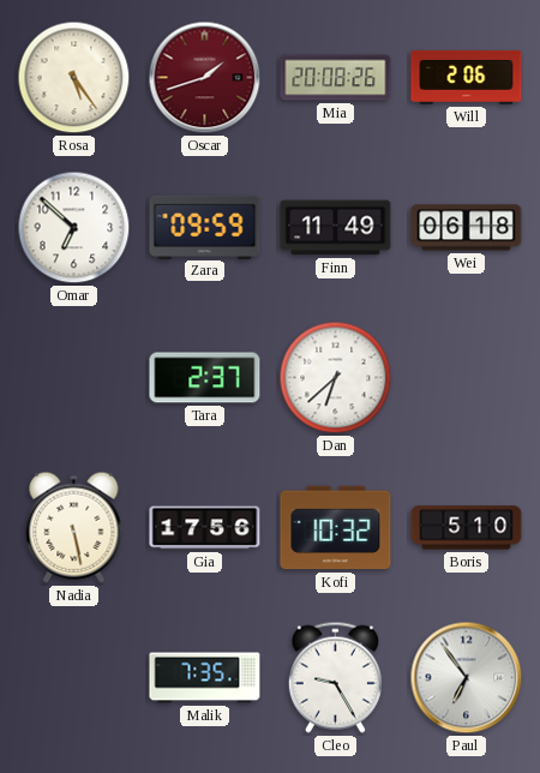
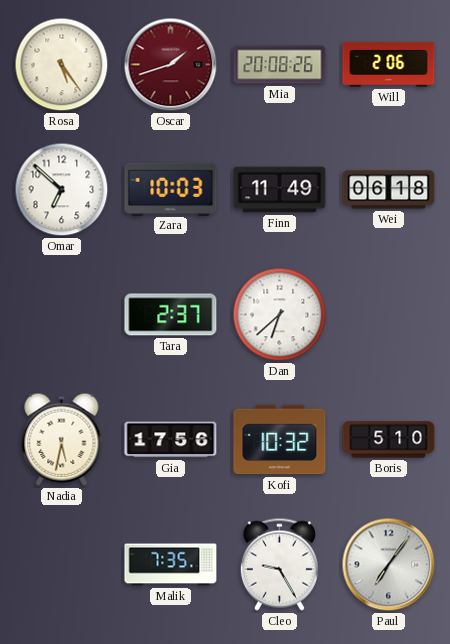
Zara: 09:59 -> 10:03
Nadia: 5:28 -> 5:32
Paul: 6:54 -> 7:06
